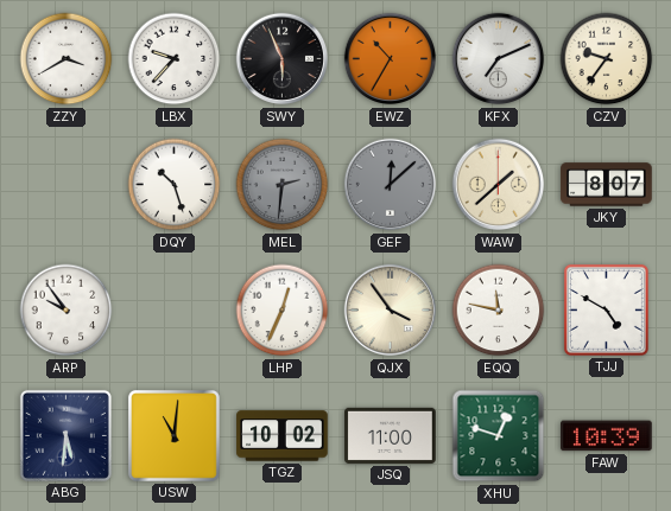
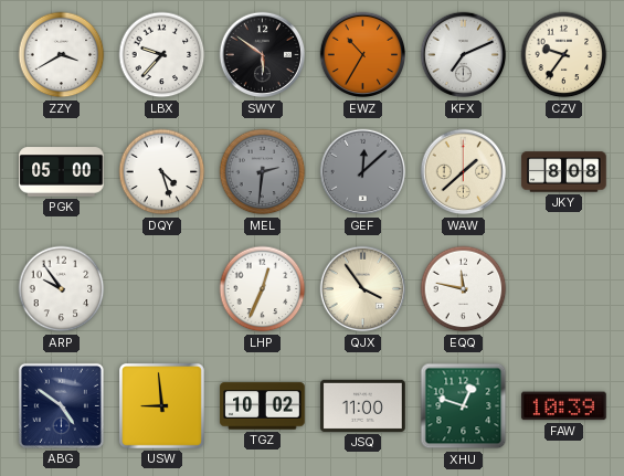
SWY: 5:56 -> 5:51
PGK: none -> 05:00
DQY: 10:27 -> 4:27
JKY: 8:07 -> 8:08
TJJ: 4:50 -> none
ABG: 5:31 -> 4:51
USW: 11:01 -> 8:59
